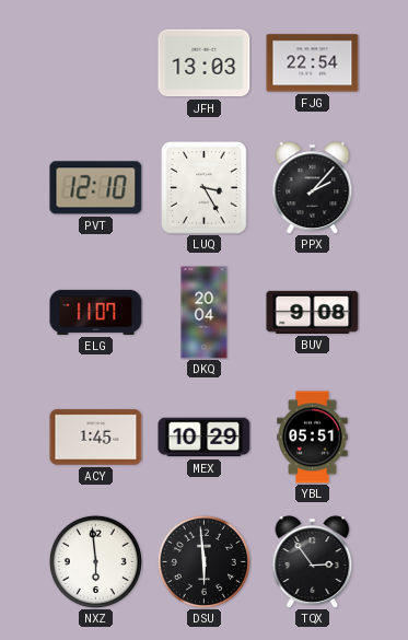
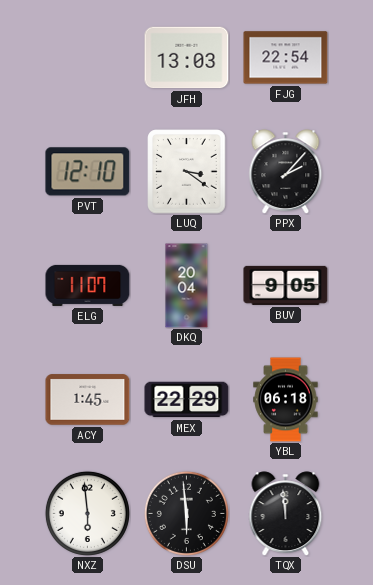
LUQ: 3:25 -> 3:21
BUV: 9:08 -> 9:05
MEX: 10:29 -> 22:29
YBL: 05:51 -> 06:18
TQX: 2:54 -> 11:59
